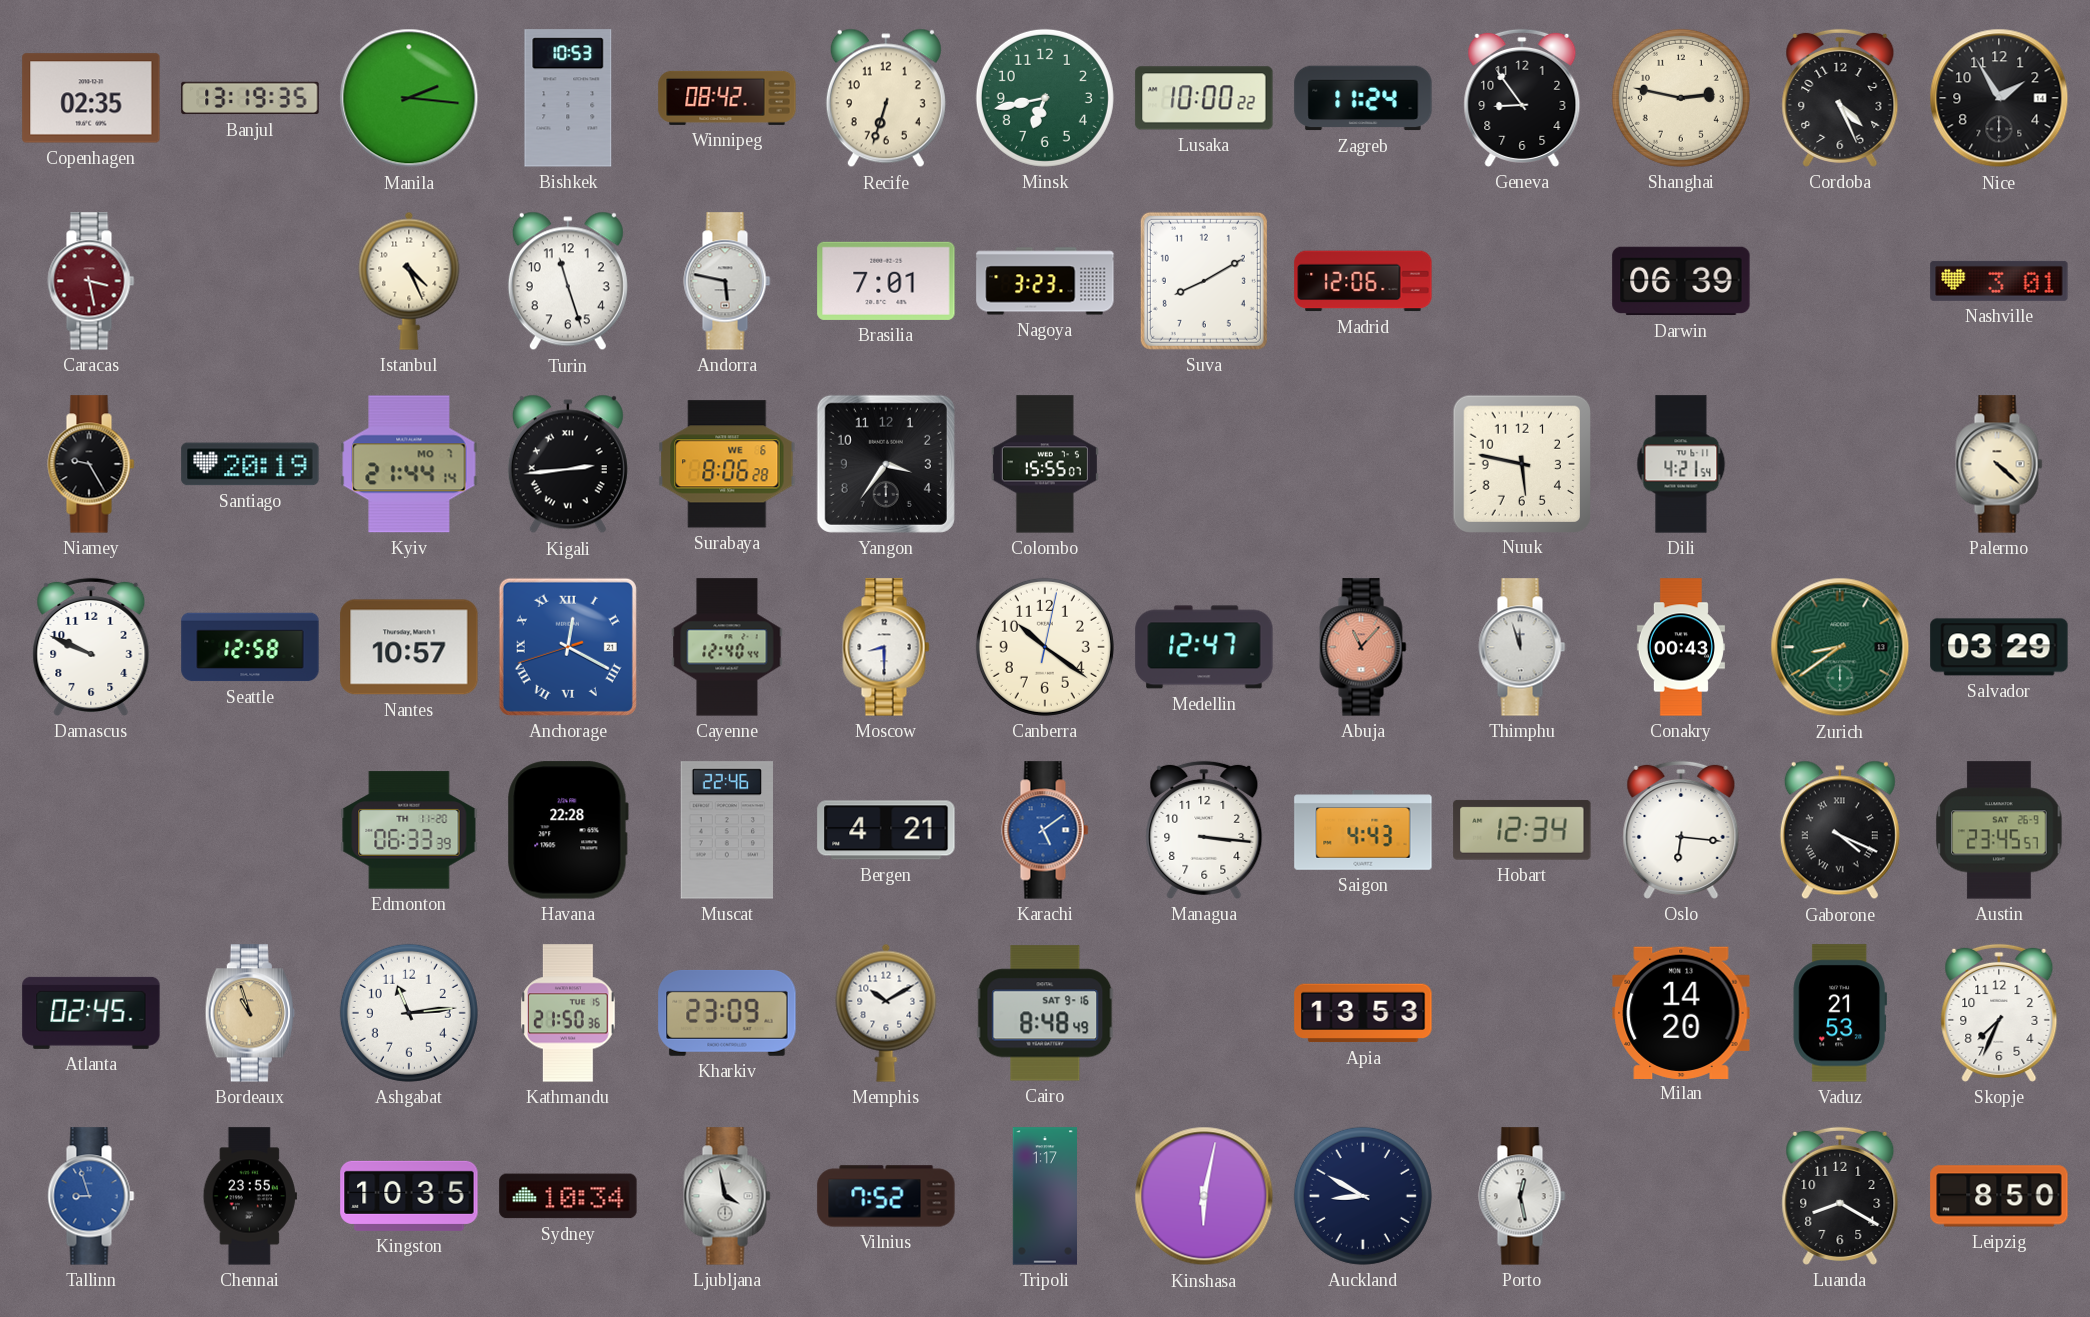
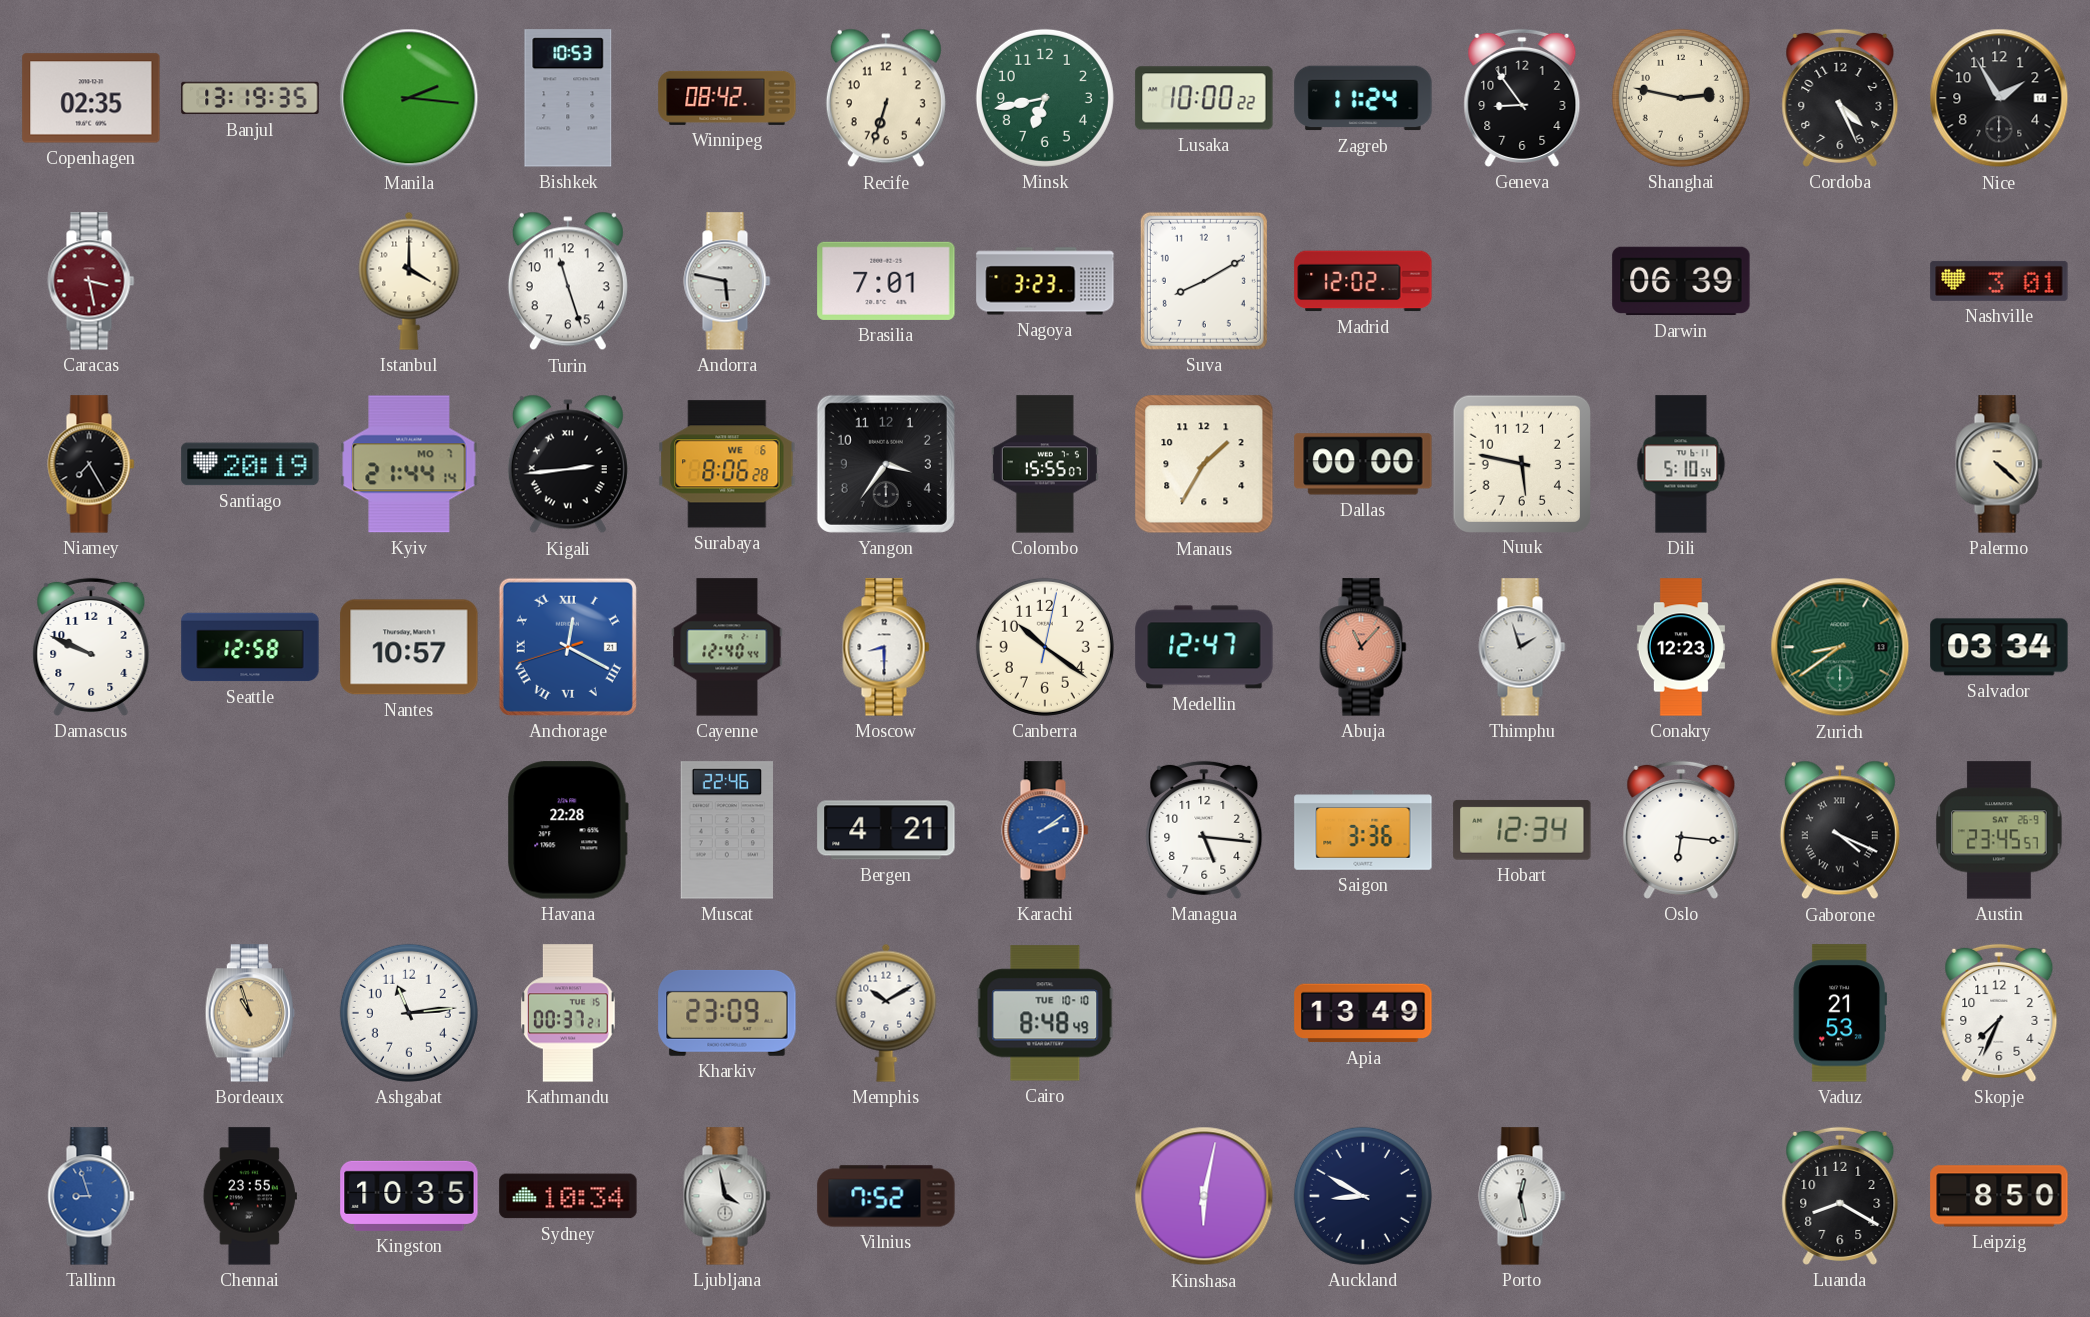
Istanbul: 4:26 -> 4:00
Madrid: 12:06 -> 12:02
Niamey: 9:25 -> 7:25
Manaus: none -> 1:35
Dallas: none -> 00:00
Dili: 4:21 -> 5:10
Thimphu: 11:57 -> 1:57
Conakry: 00:43 -> 12:23
Salvador: 03:29 -> 03:34
Edmonton: 06:33 -> none
Karachi: 5:09 -> 2:09
Managua: 3:16 -> 5:16
Saigon: 4:43 -> 3:36
Atlanta: 02:45 -> none
Kathmandu: 21:50 -> 00:37
Cairo date: SAT 9-16 -> TUE 10-10
Apia: 13:53 -> 13:49
Milan: 14:20 -> none
Tripoli: 1:17 -> none
